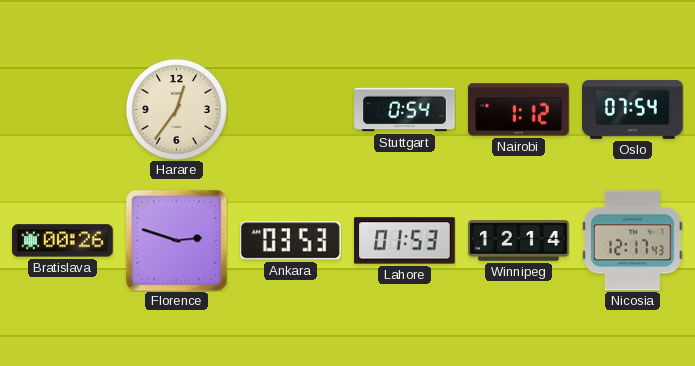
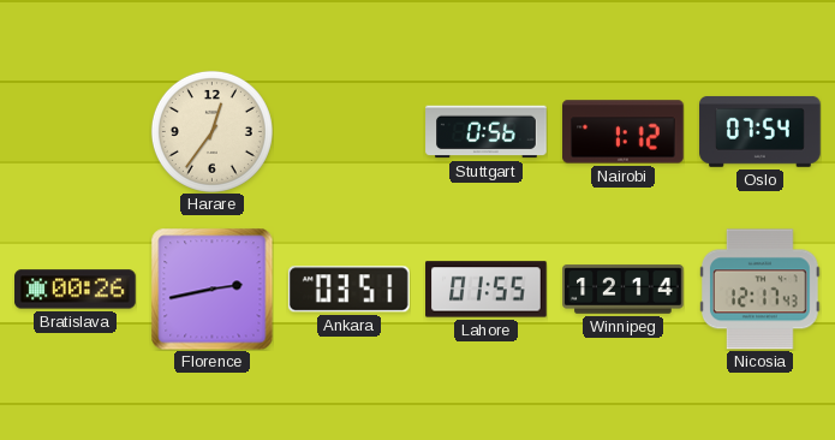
Stuttgart: 0:54 -> 0:56
Florence: 2:48 -> 2:43
Ankara: 03:53 -> 03:51
Lahore: 01:53 -> 01:55
